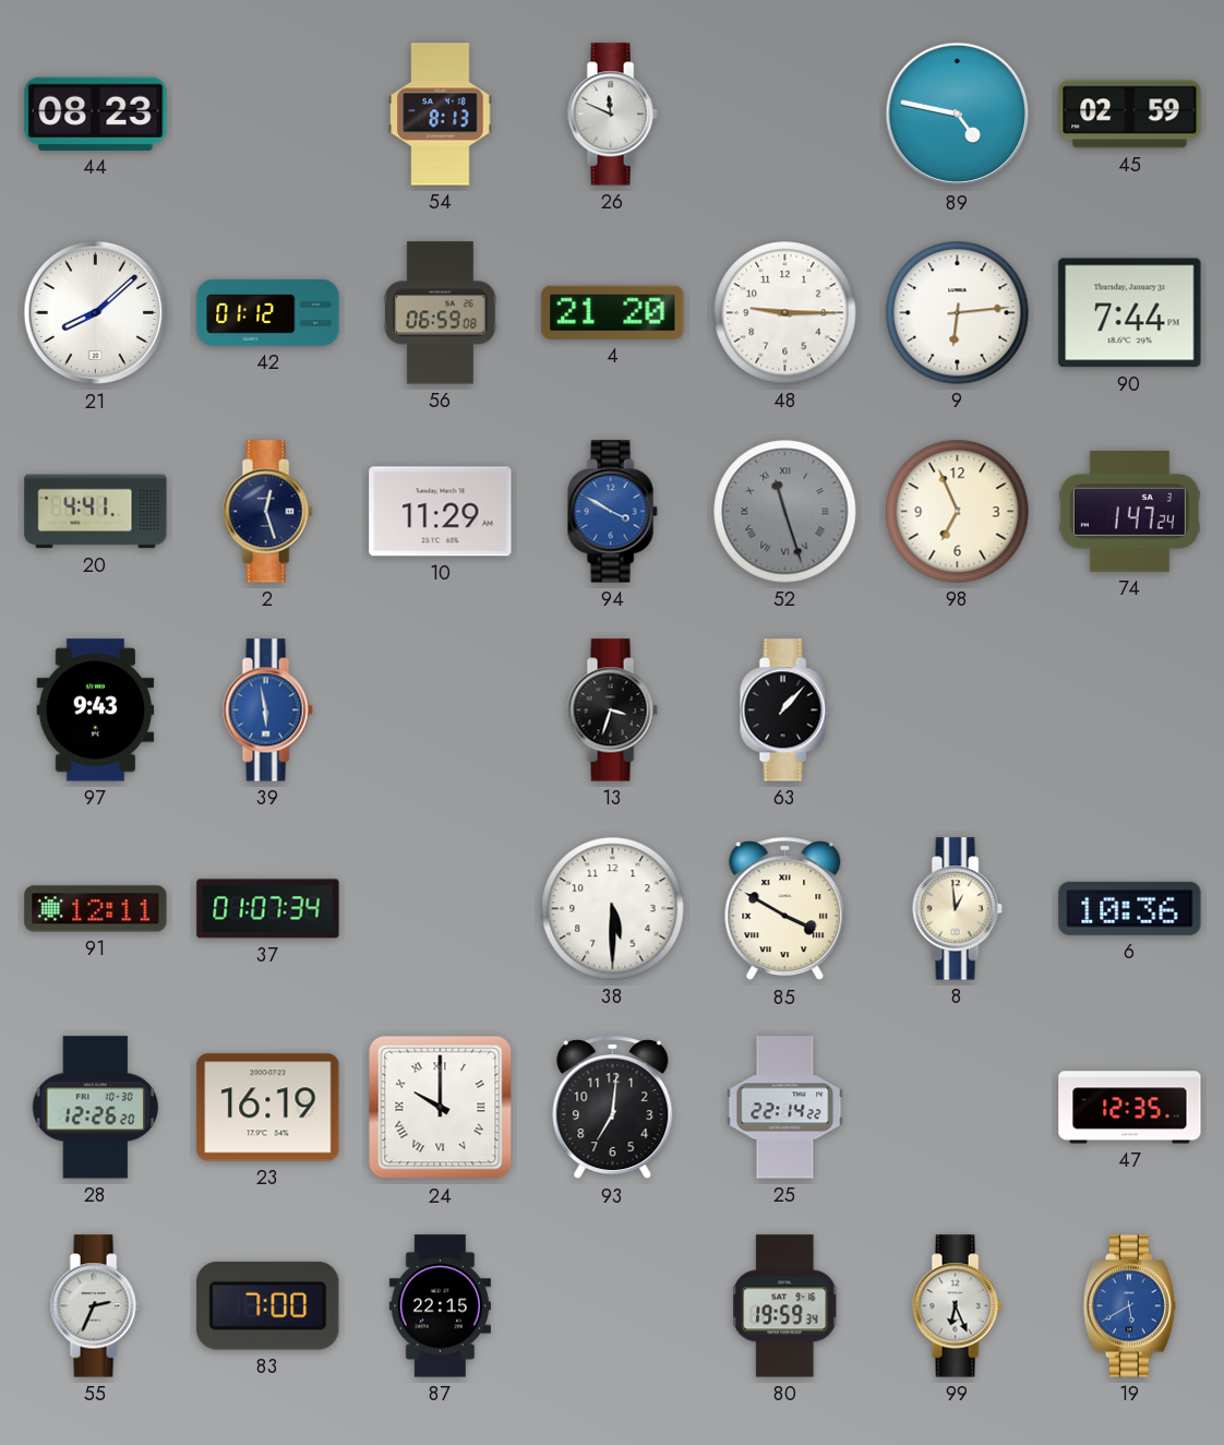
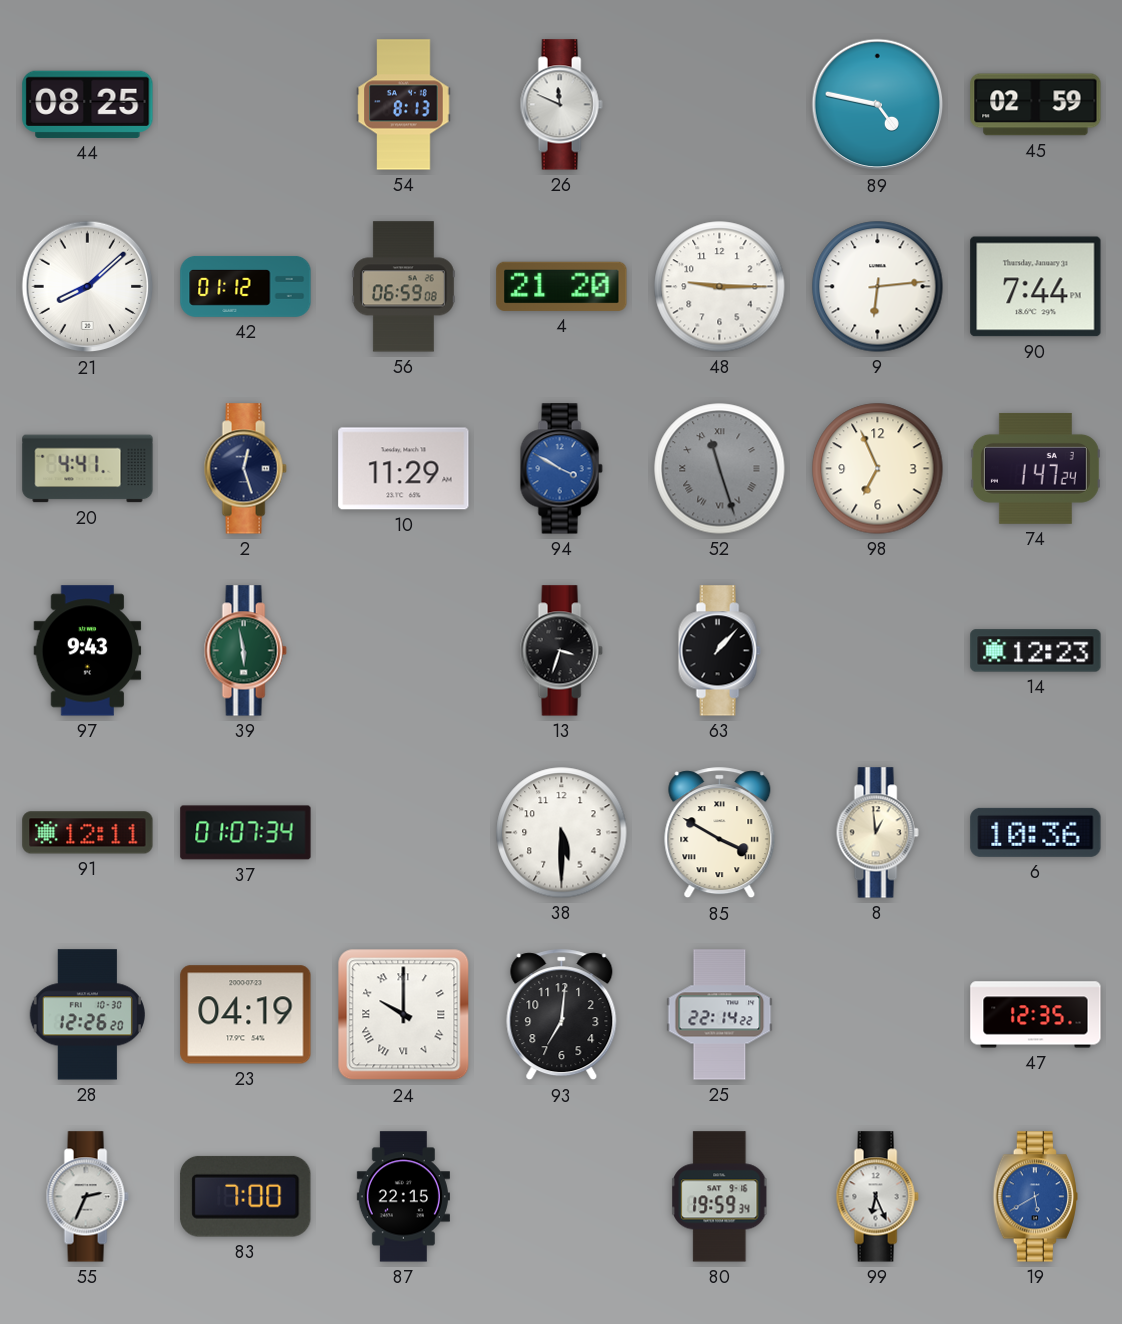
44: 08:23 -> 08:25
39 dial: blue -> green
14: none -> 12:23
23: 16:19 -> 04:19
